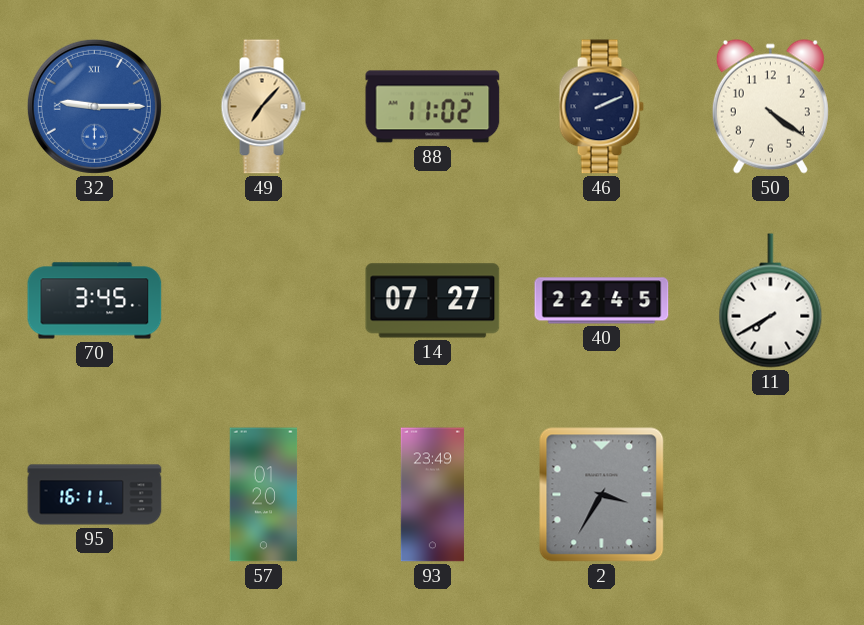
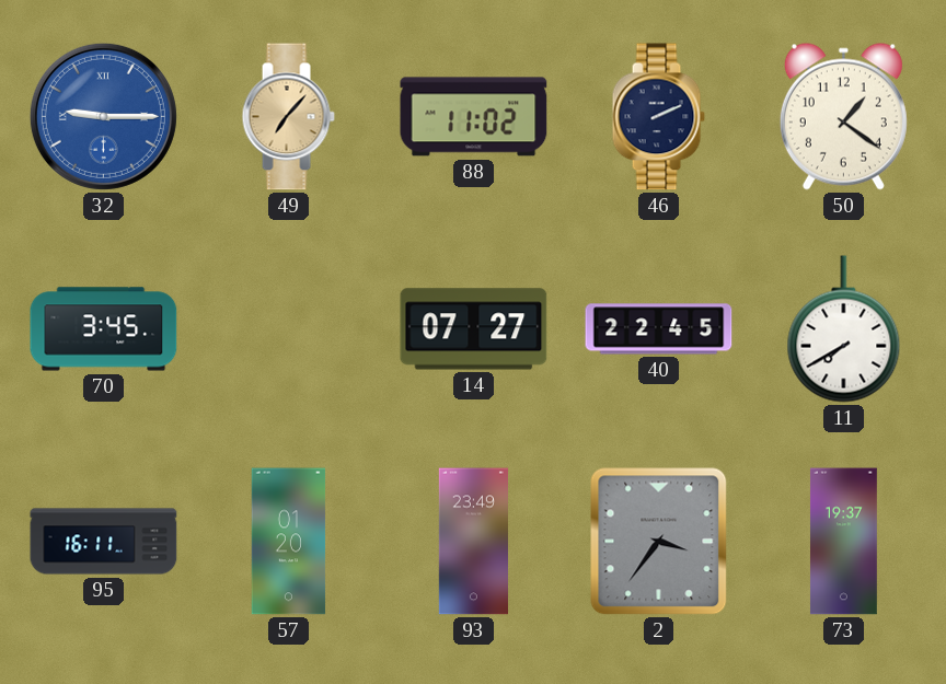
50: 4:21 -> 1:21
2: 3:35 -> 3:36
73: none -> 19:37
